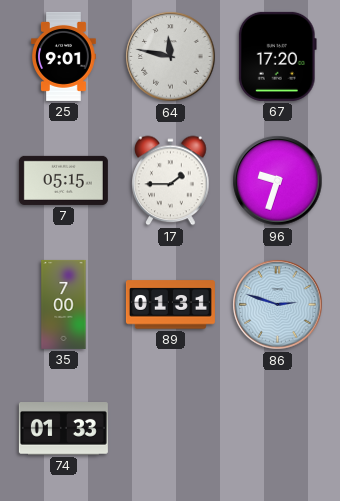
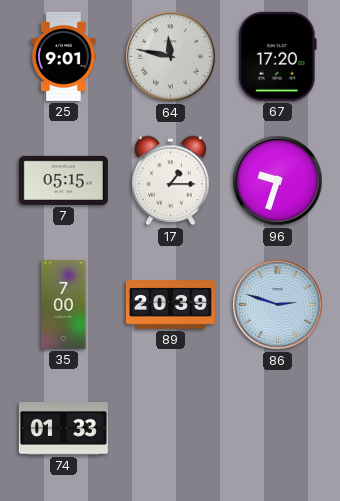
17: 1:45 -> 1:15
89: 01:31 -> 20:39
